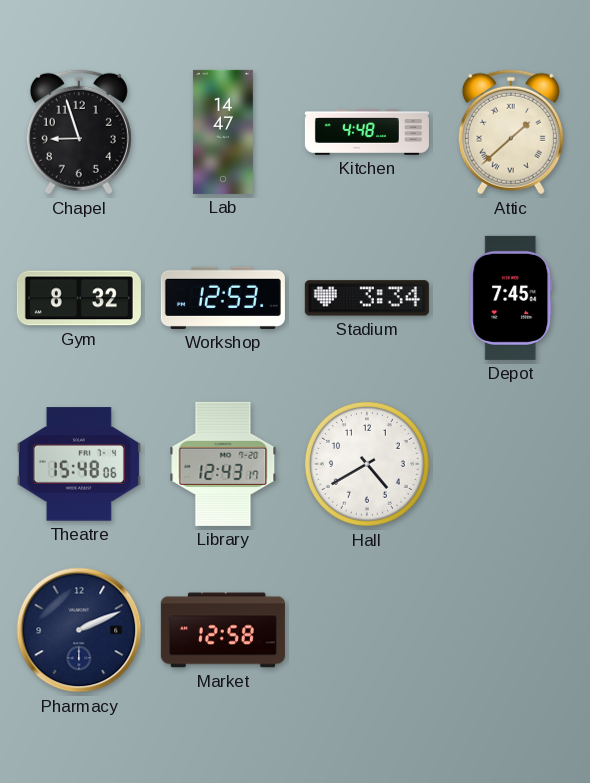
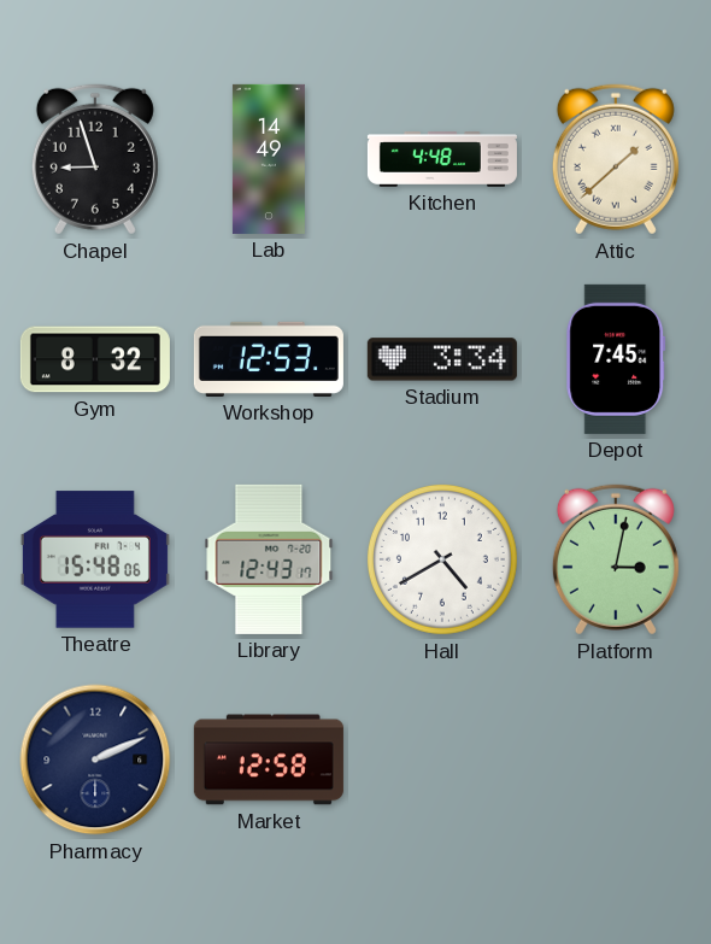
Lab: 14:47 -> 14:49
Platform: none -> 3:02
